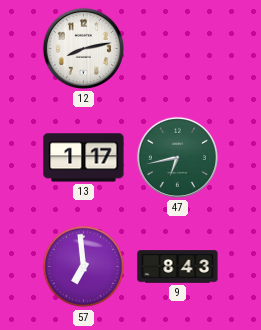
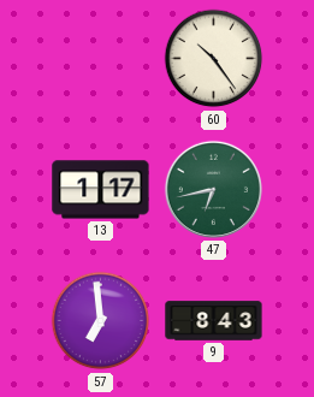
12: 8:13 -> none
60: none -> 10:24
